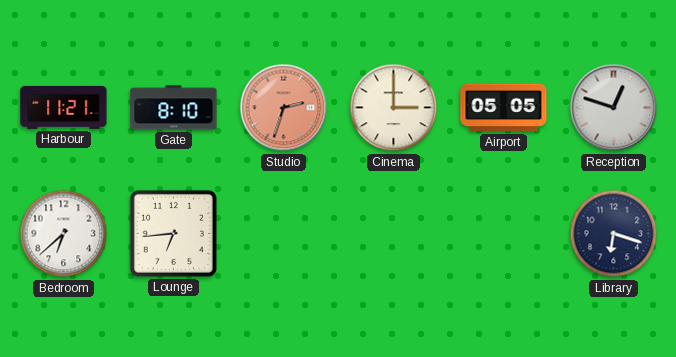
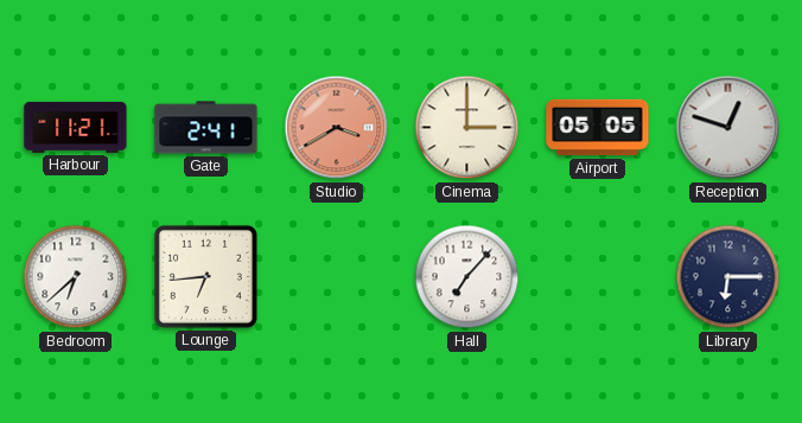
Gate: 8:10 -> 2:41
Studio: 2:33 -> 3:40
Hall: none -> 7:07
Library: 6:18 -> 6:15
